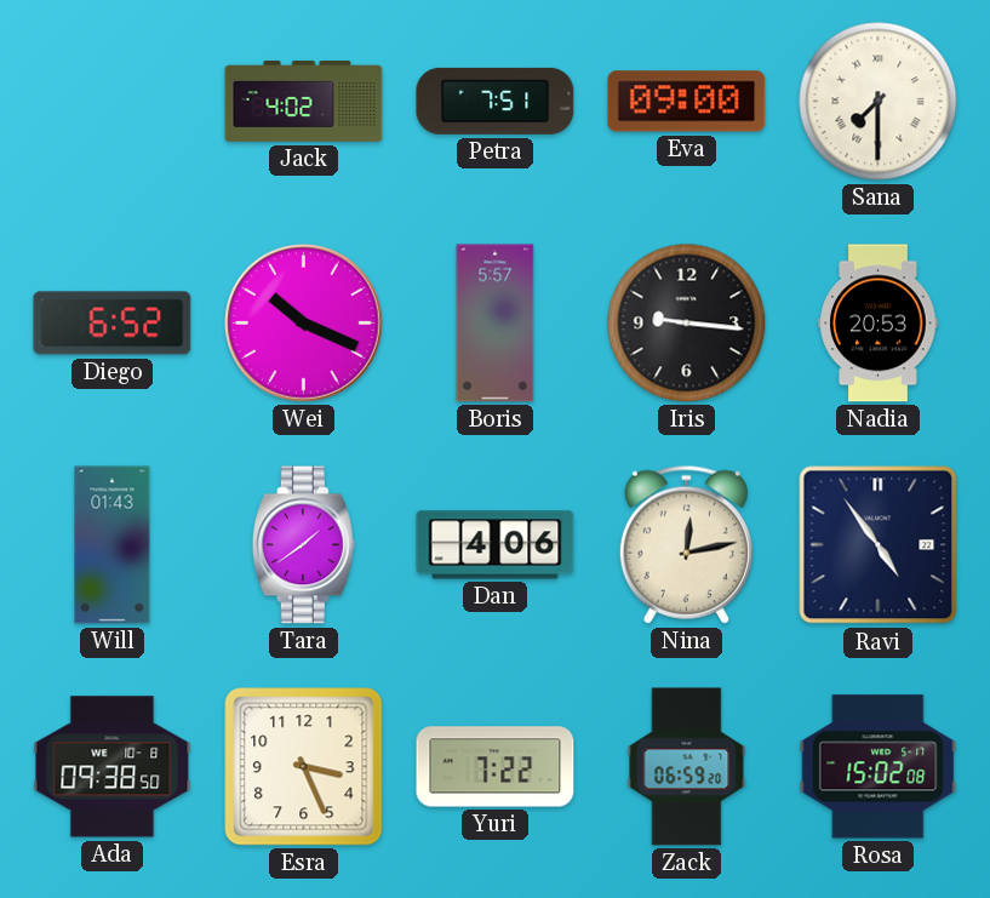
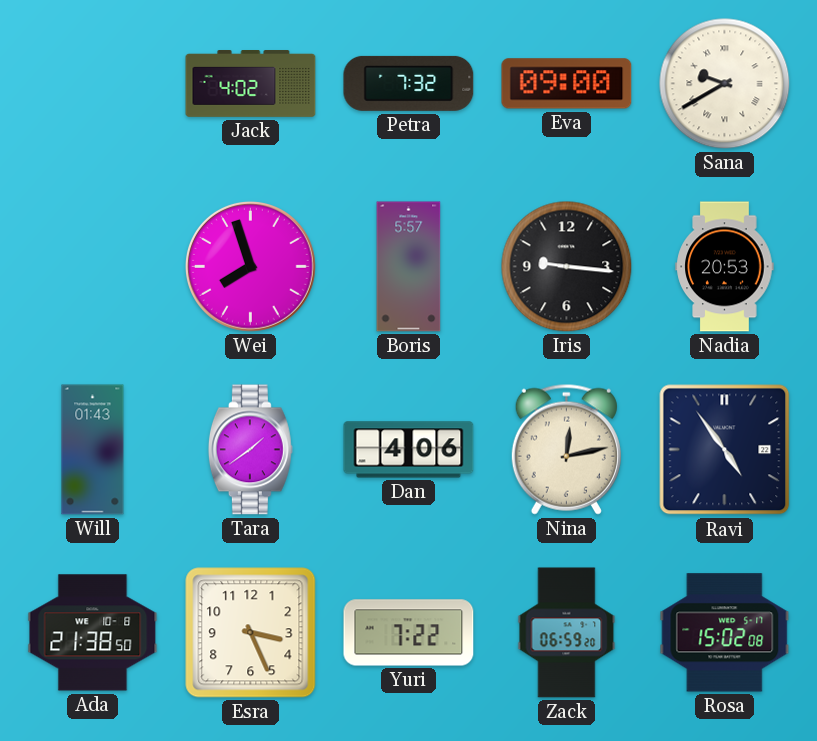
Petra: 7:51 -> 7:32
Sana: 7:30 -> 9:40
Diego: 6:52 -> none
Wei: 10:19 -> 7:57
Ada: 09:38 -> 21:38
